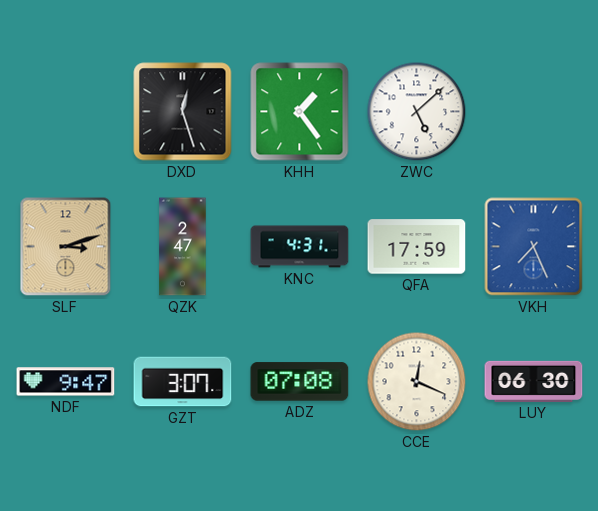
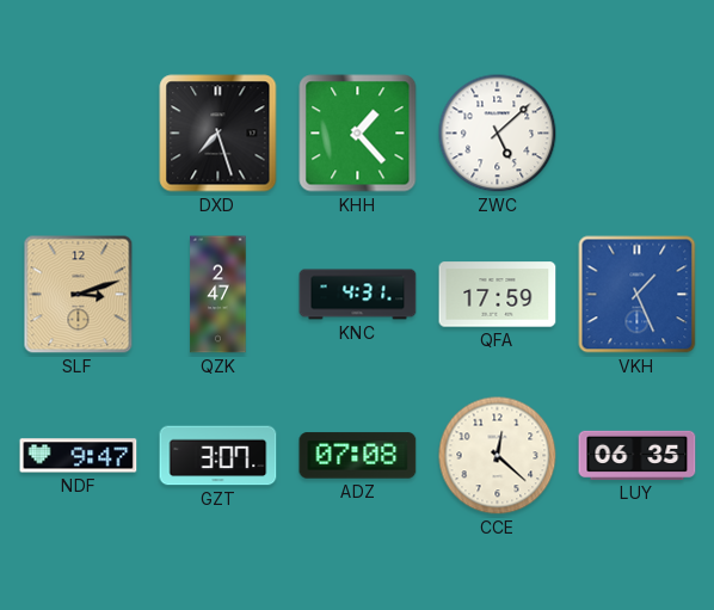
DXD: 12:27 -> 7:27
KHH: 1:24 -> 1:23
VKH: 7:26 -> 1:26
CCE: 12:19 -> 12:22
LUY: 06:30 -> 06:35
